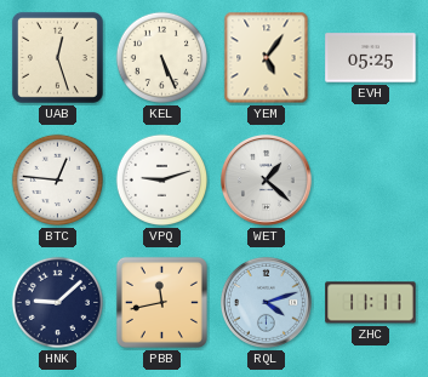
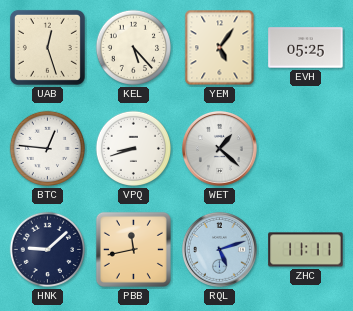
KEL: 5:26 -> 5:23
VPQ: 9:12 -> 8:42
RQL: 4:12 -> 5:12
